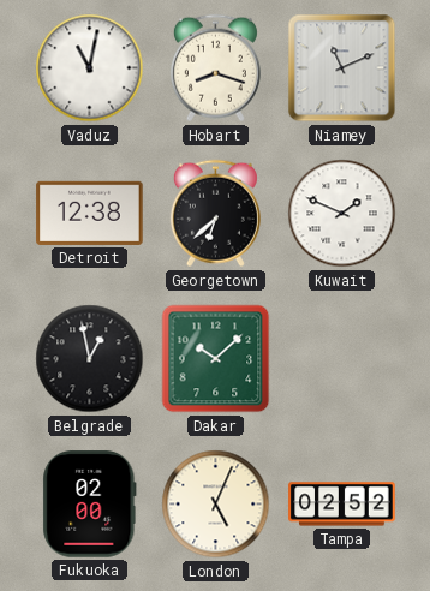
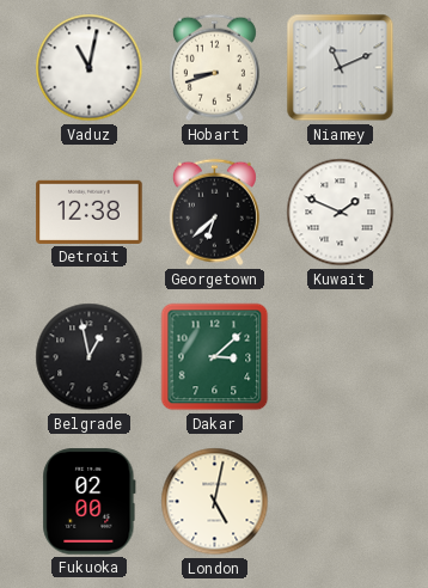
Hobart: 8:18 -> 8:42
Dakar: 10:08 -> 3:08
London: 5:04 -> 5:02
Tampa: 02:52 -> none
